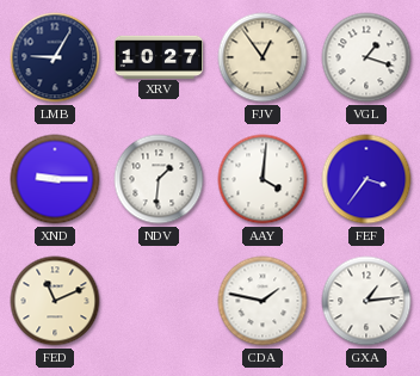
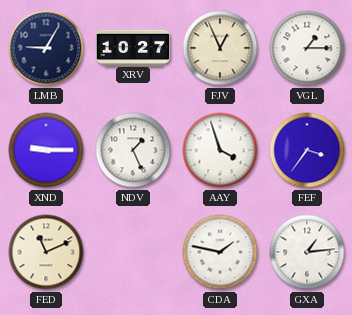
FJV: 12:54 -> 12:56
VGL: 1:18 -> 1:15
NDV: 1:31 -> 1:26
AAY: 4:01 -> 3:57
